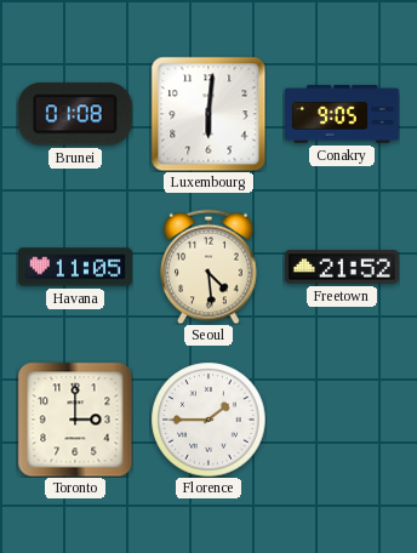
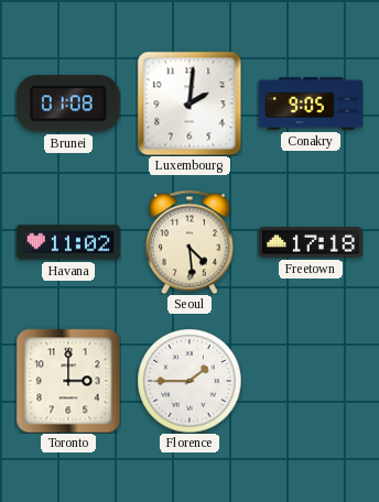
Luxembourg: 6:01 -> 2:01
Havana: 11:05 -> 11:02
Freetown: 21:52 -> 17:18
